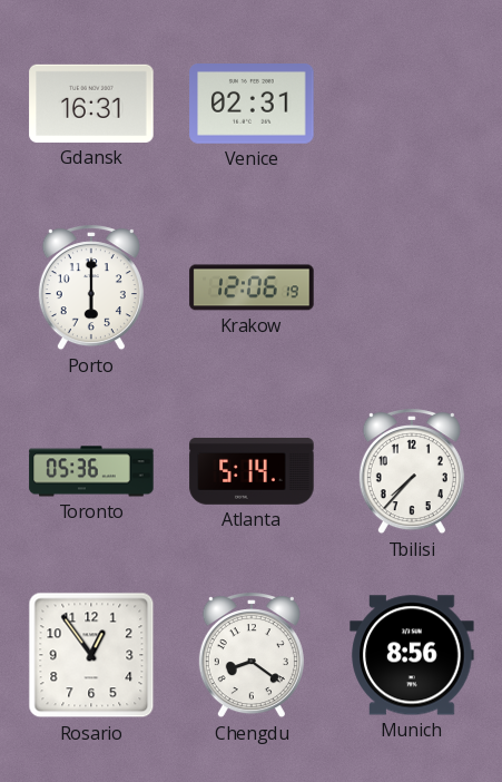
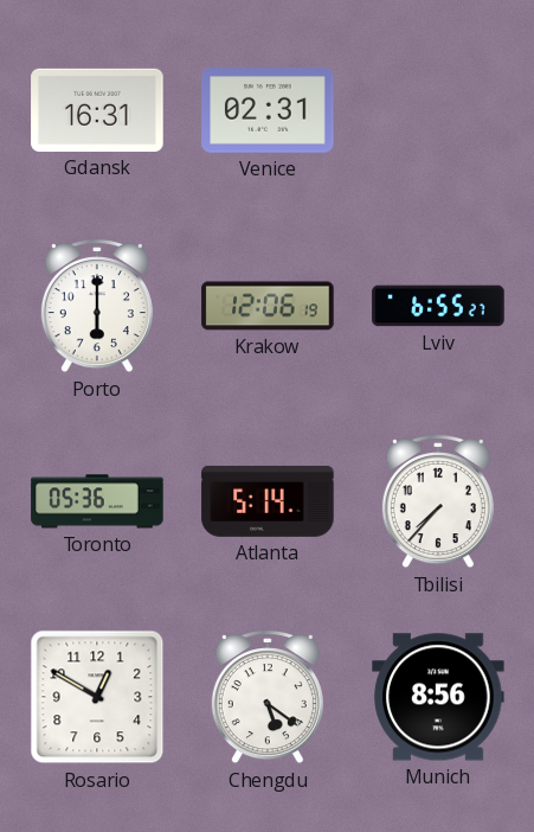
Lviv: none -> 6:55
Rosario: 12:54 -> 12:50
Chengdu: 8:21 -> 5:21
